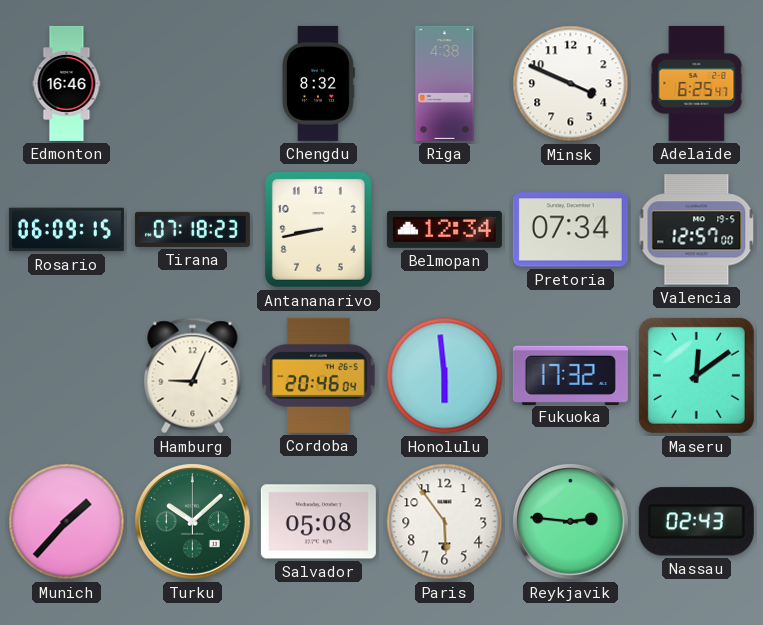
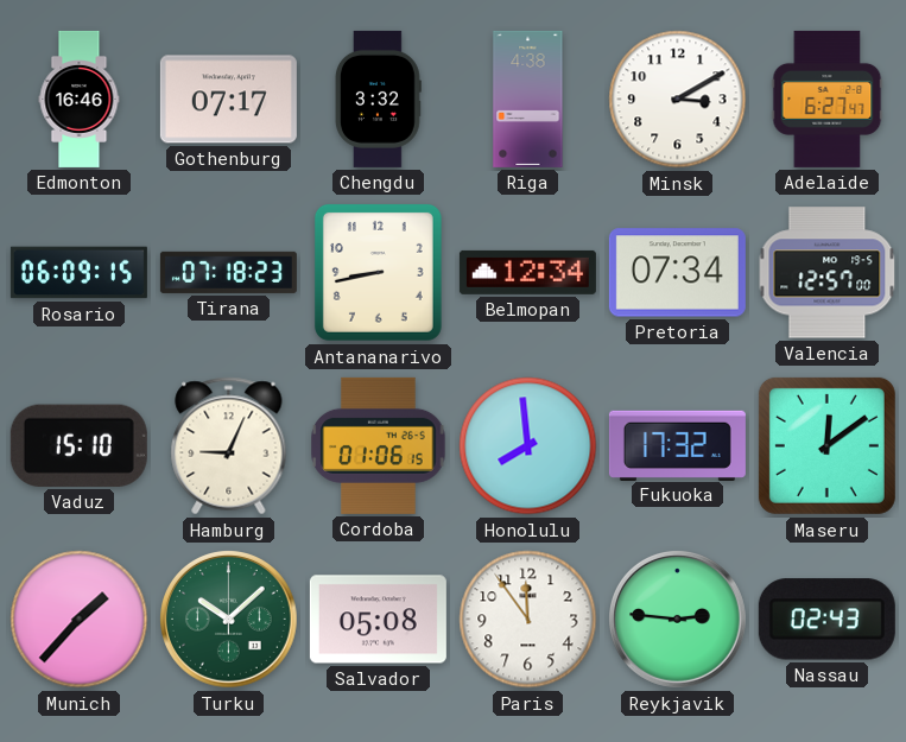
Gothenburg: none -> 07:17
Chengdu: 8:32 -> 3:32
Minsk: 3:49 -> 3:10
Adelaide: 6:25 -> 6:27
Vaduz: none -> 15:10
Cordoba: 20:46 -> 01:06
Honolulu: 5:59 -> 7:59
Paris: 5:54 -> 11:54
